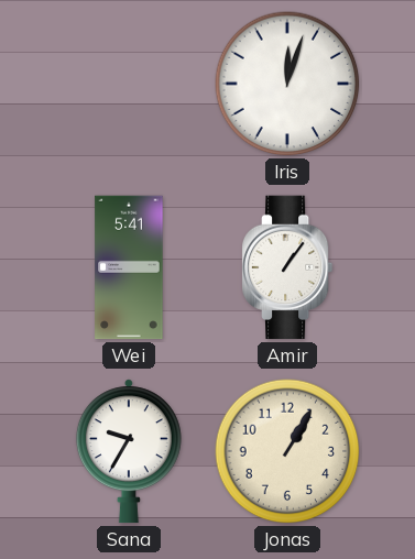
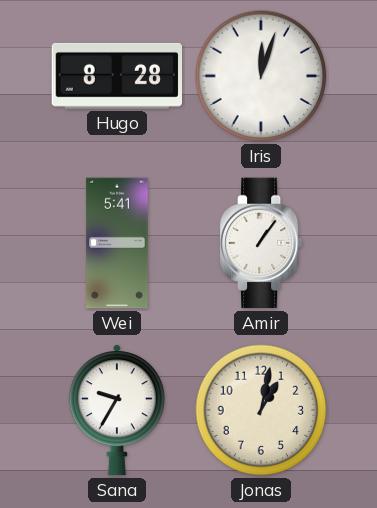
Hugo: none -> 8:28
Jonas: 1:05 -> 1:02
